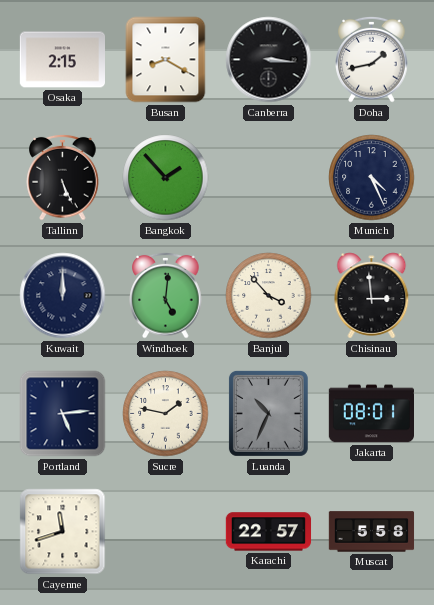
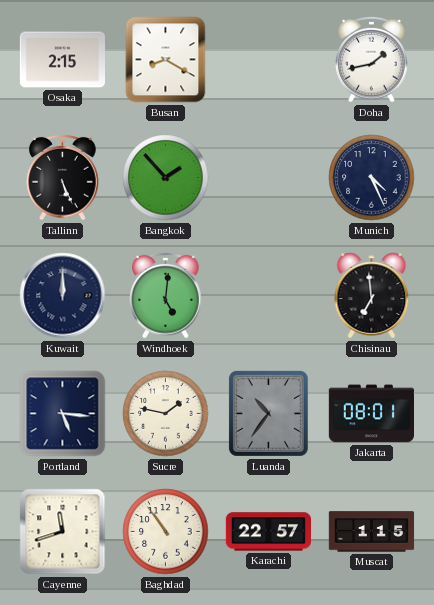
Canberra: 3:16 -> none
Banjul: 3:53 -> none
Chisinau: 2:59 -> 6:59
Portland: 5:14 -> 5:16
Luanda: 10:34 -> 10:36
Baghdad: none -> 10:54
Muscat: 5:58 -> 1:15
